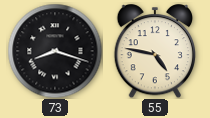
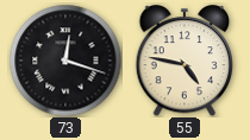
73: 8:18 -> 12:18
